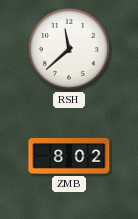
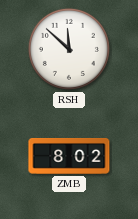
RSH: 11:38 -> 11:52
